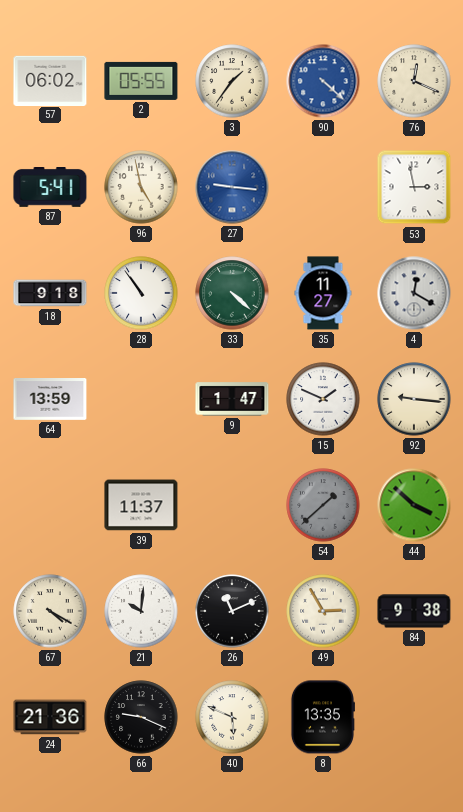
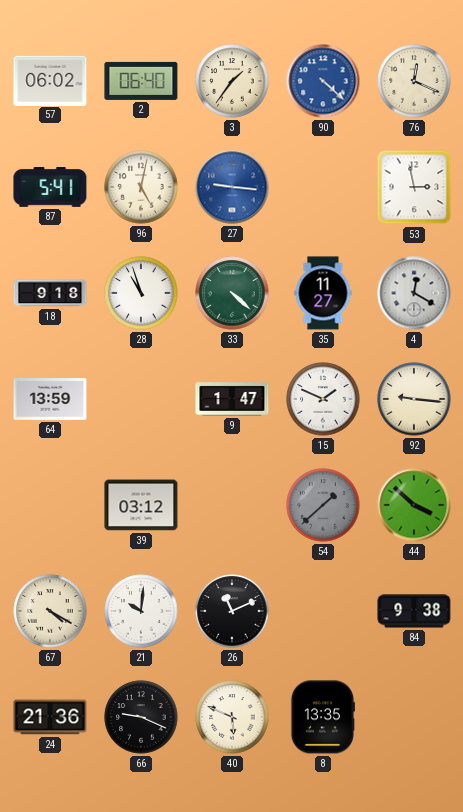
2: 05:55 -> 06:40
96: 4:58 -> 5:02
28: 10:54 -> 10:57
39: 11:37 -> 03:12
49: 2:55 -> none
